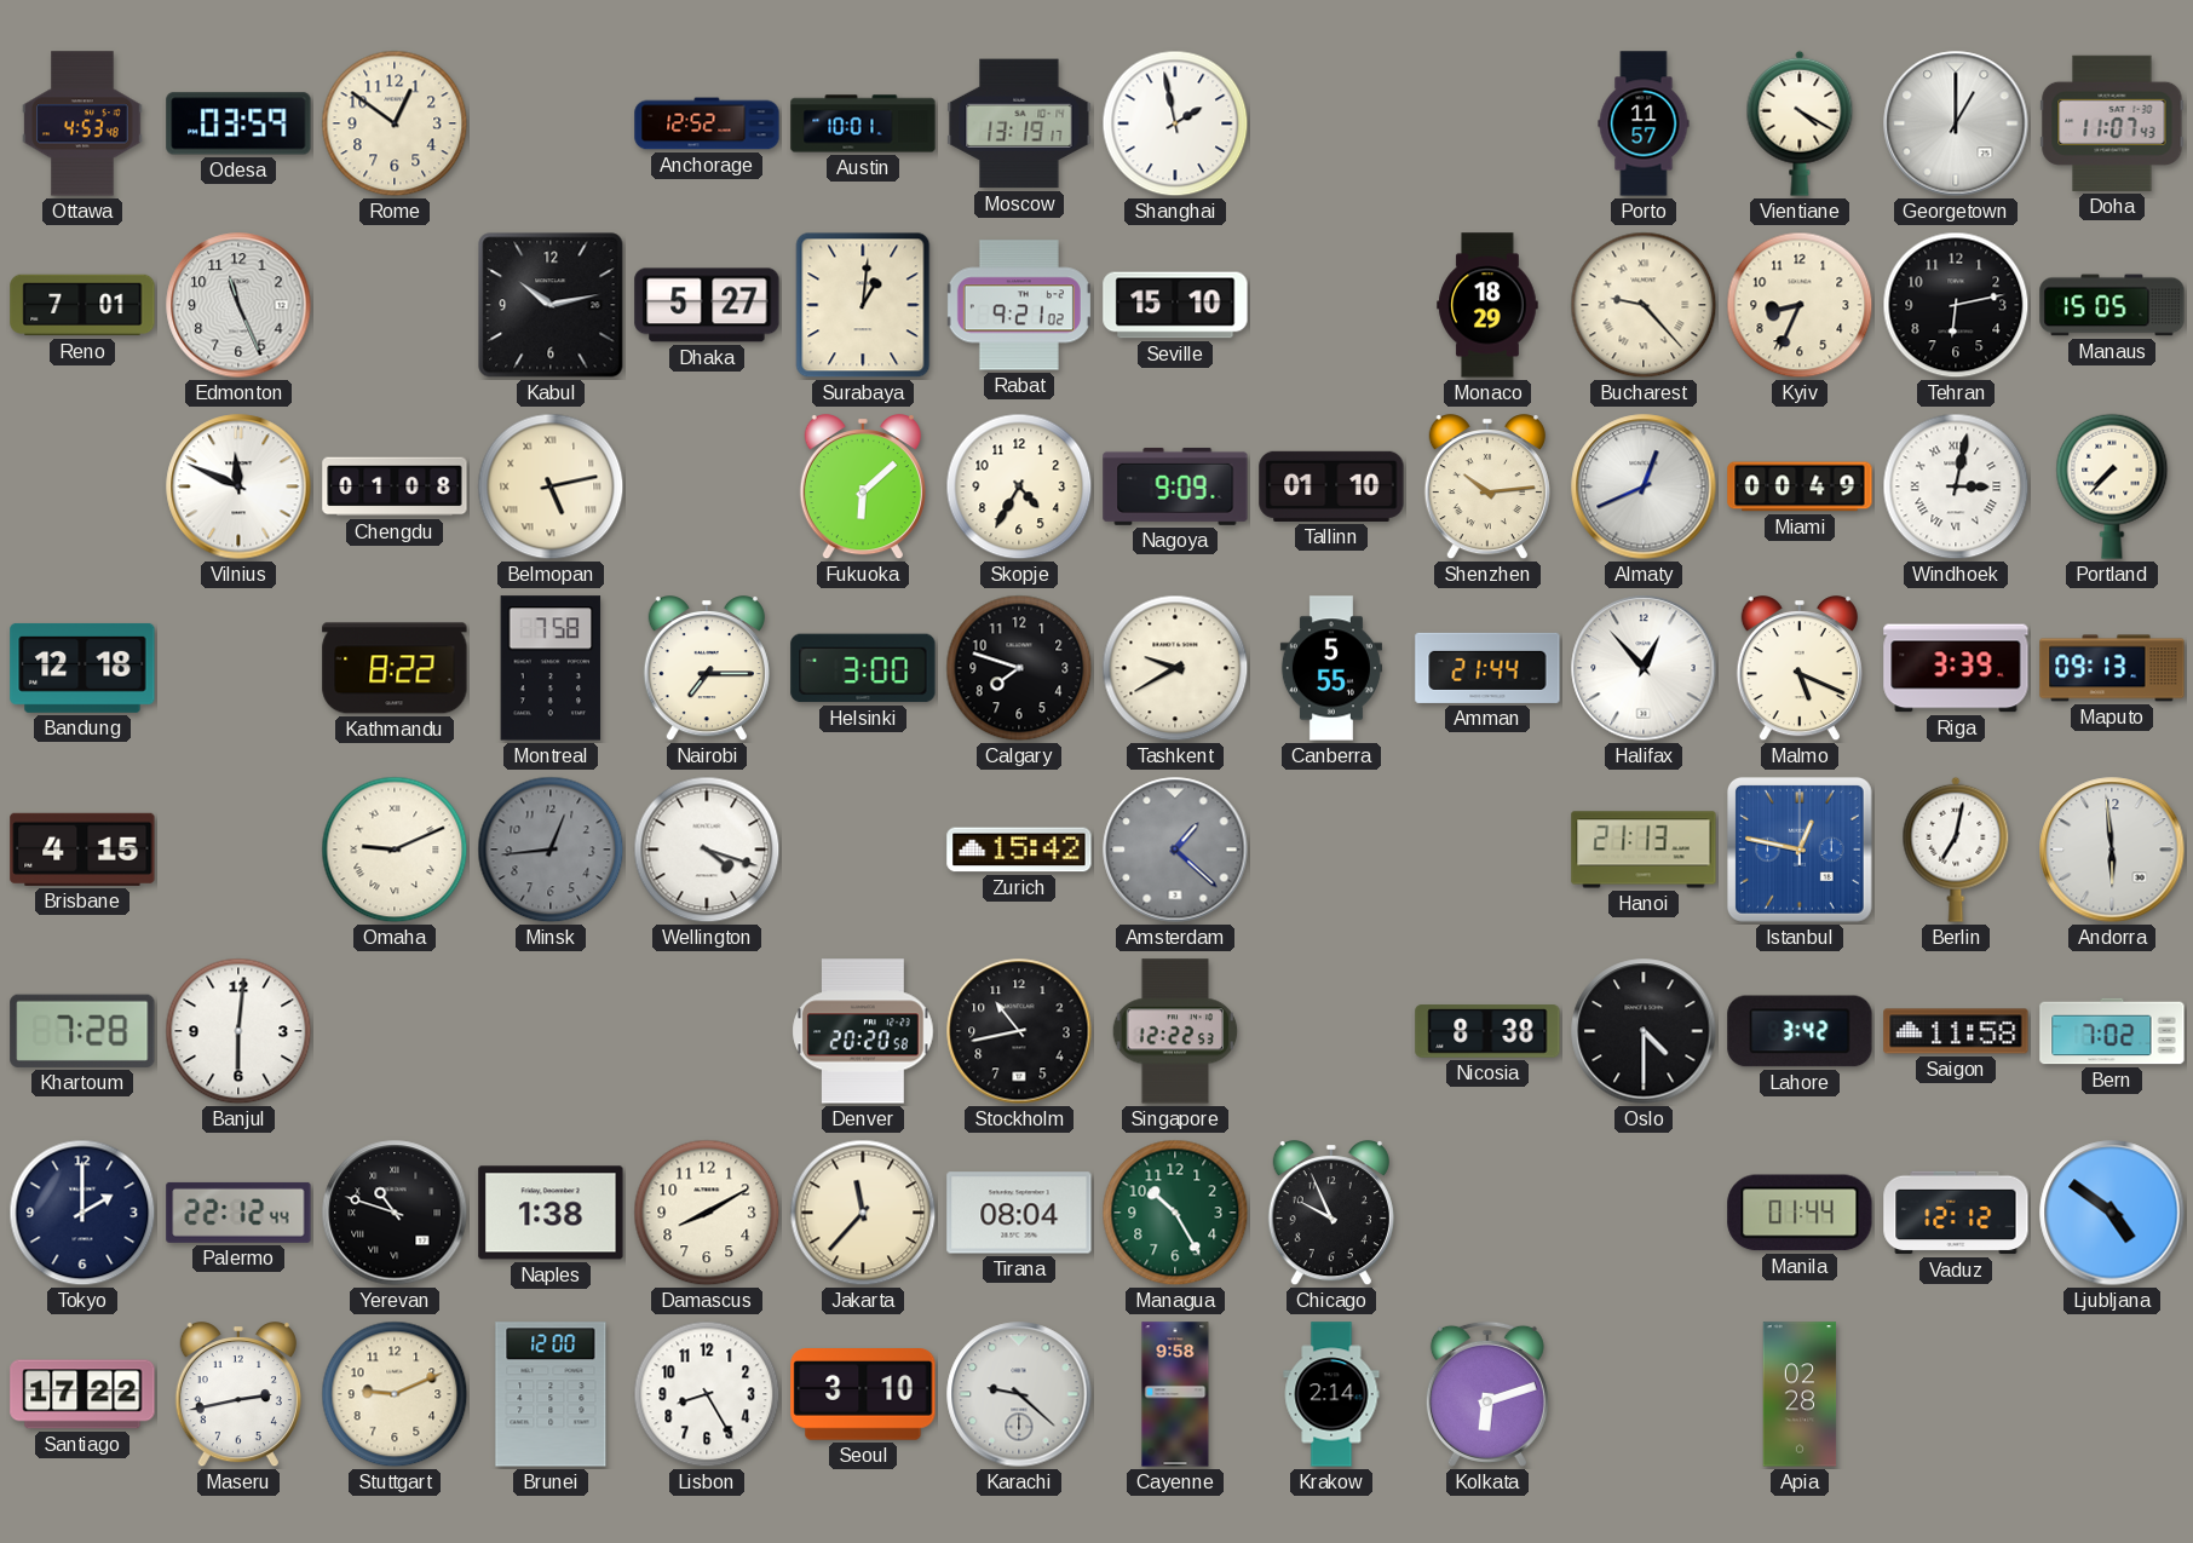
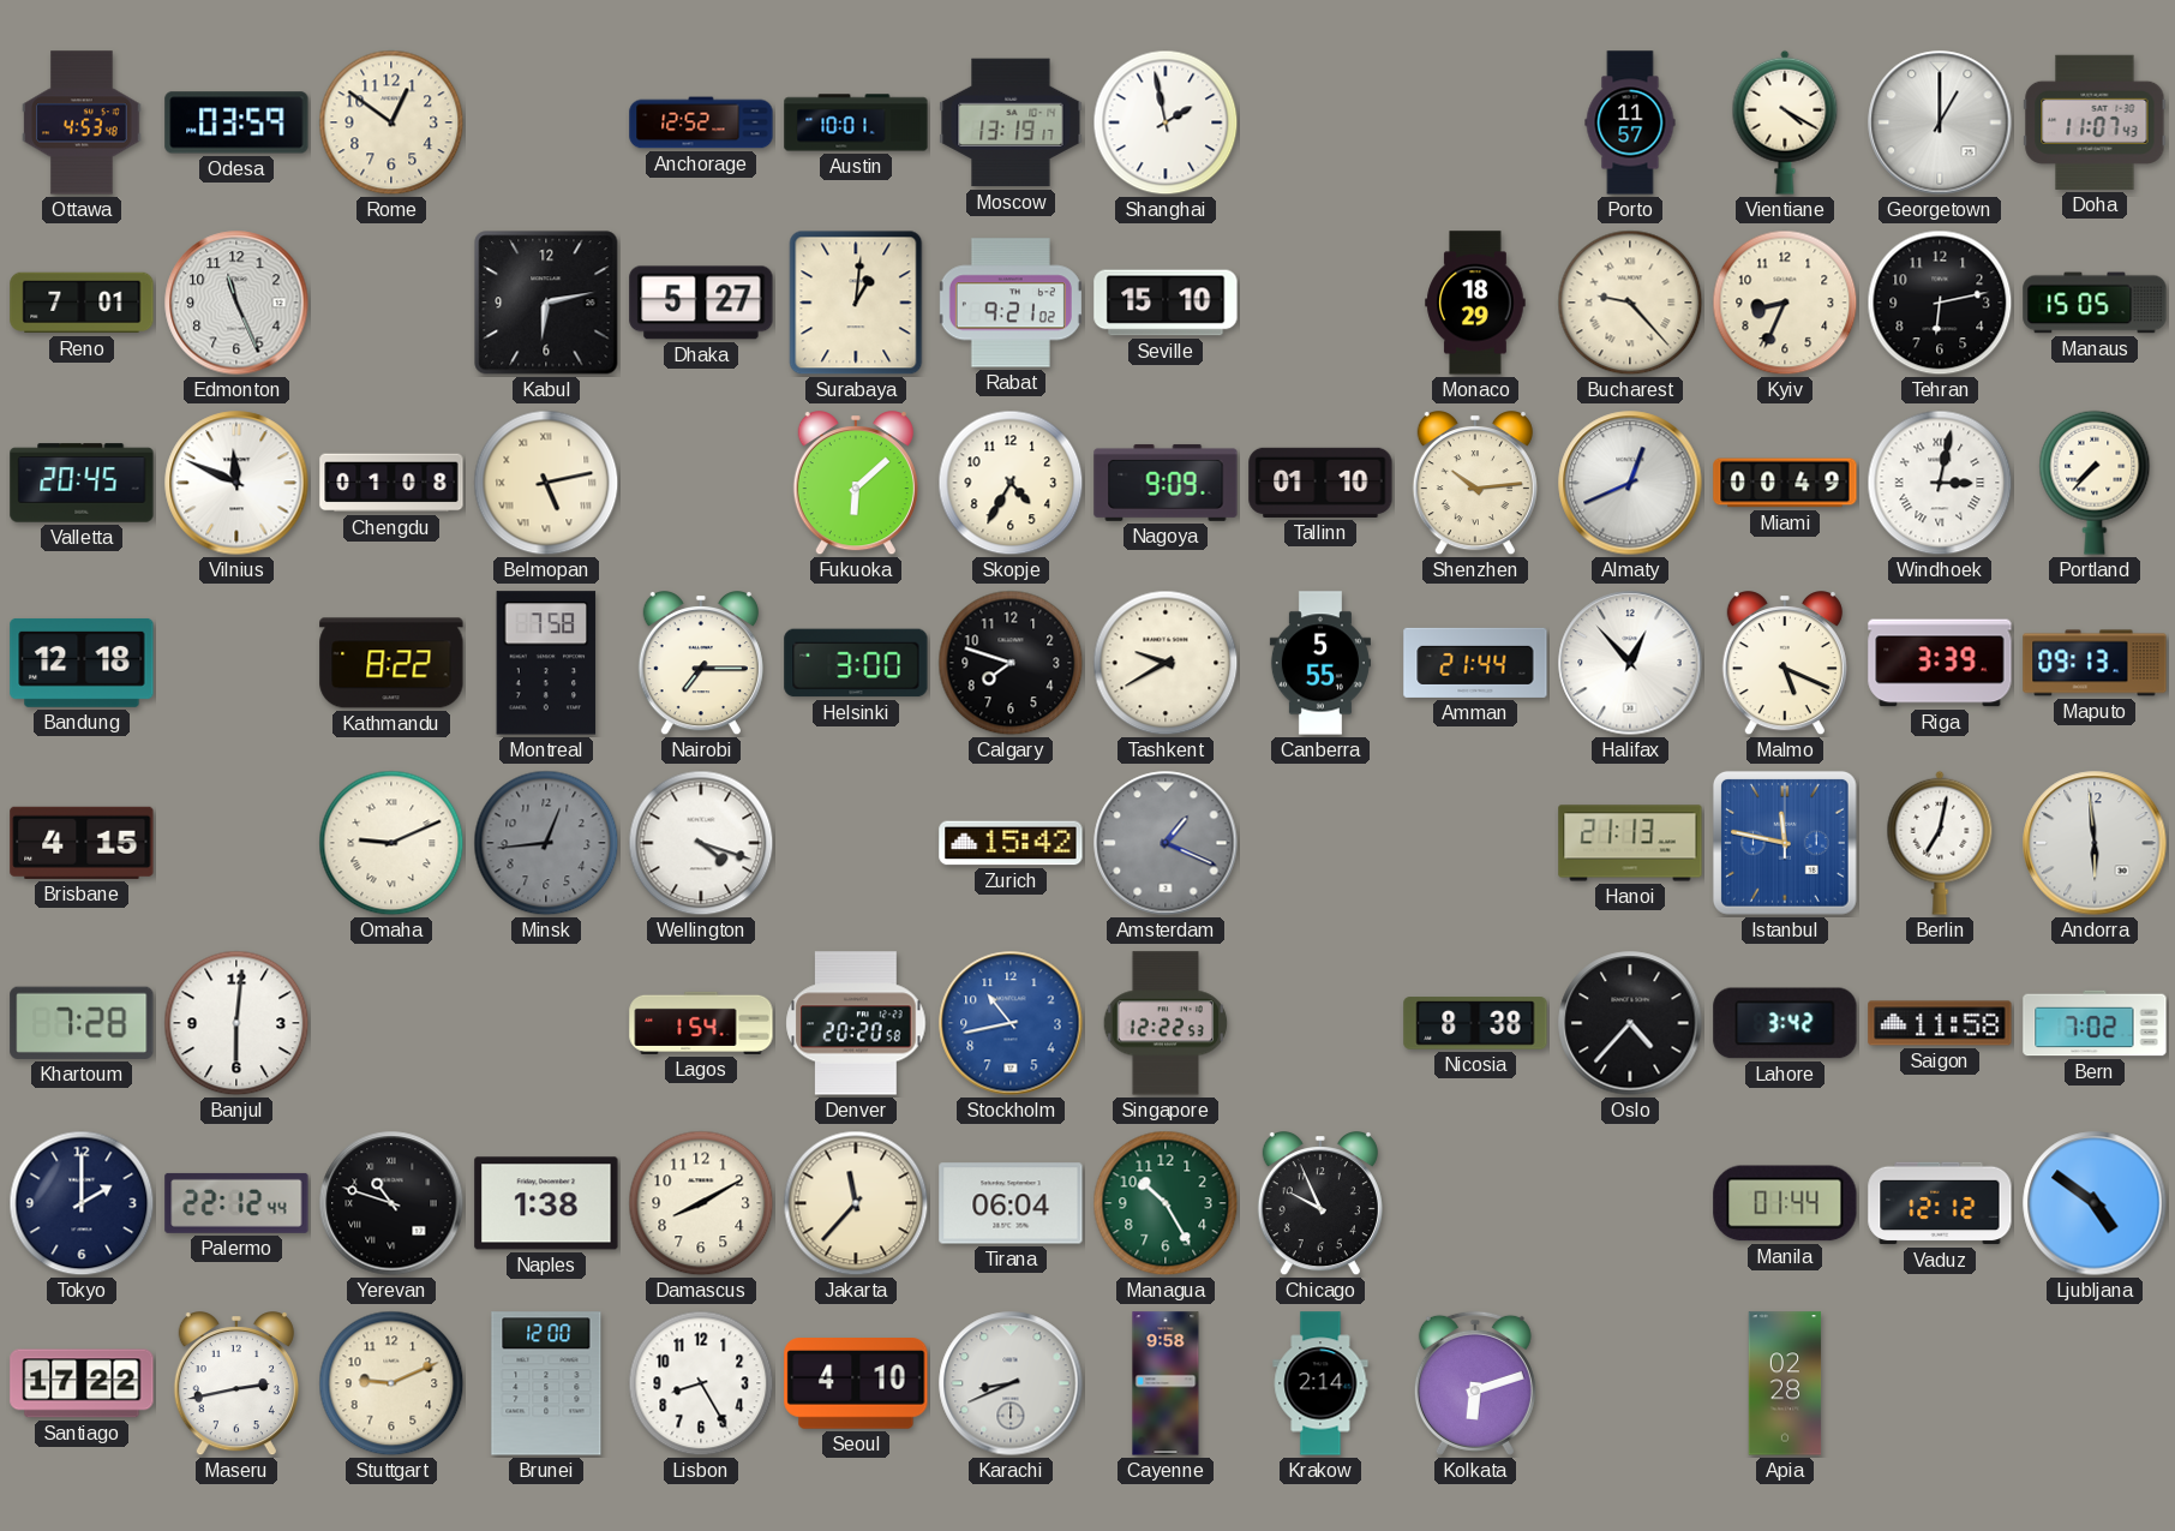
Kabul: 10:13 -> 6:13
Valletta: none -> 20:45
Amsterdam: 1:22 -> 1:19
Istanbul: 12:47 -> 11:47
Lagos: none -> 1:54
Stockholm dial: black -> blue
Oslo: 4:30 -> 4:37
Tirana: 08:04 -> 06:04
Seoul: 3:10 -> 4:10
Karachi: 9:22 -> 8:41
